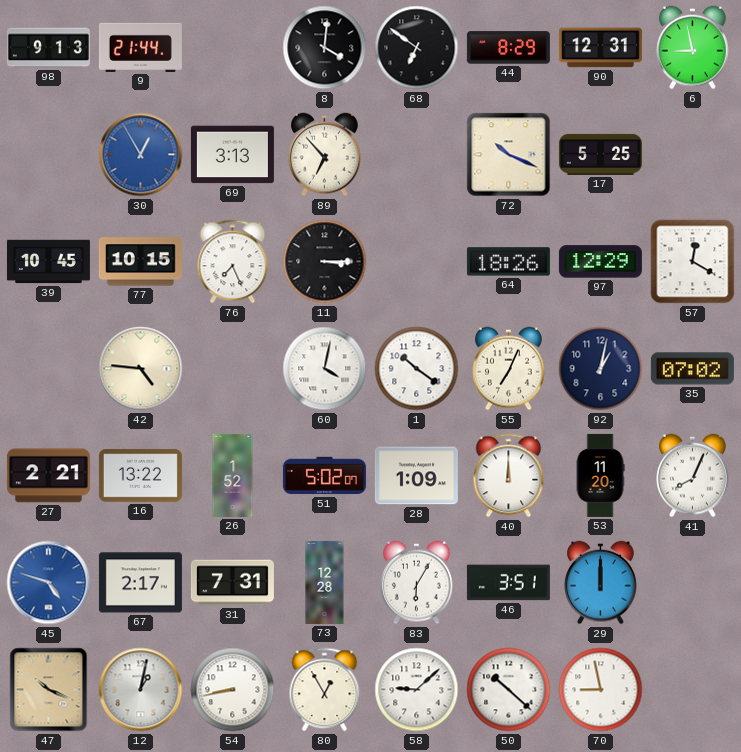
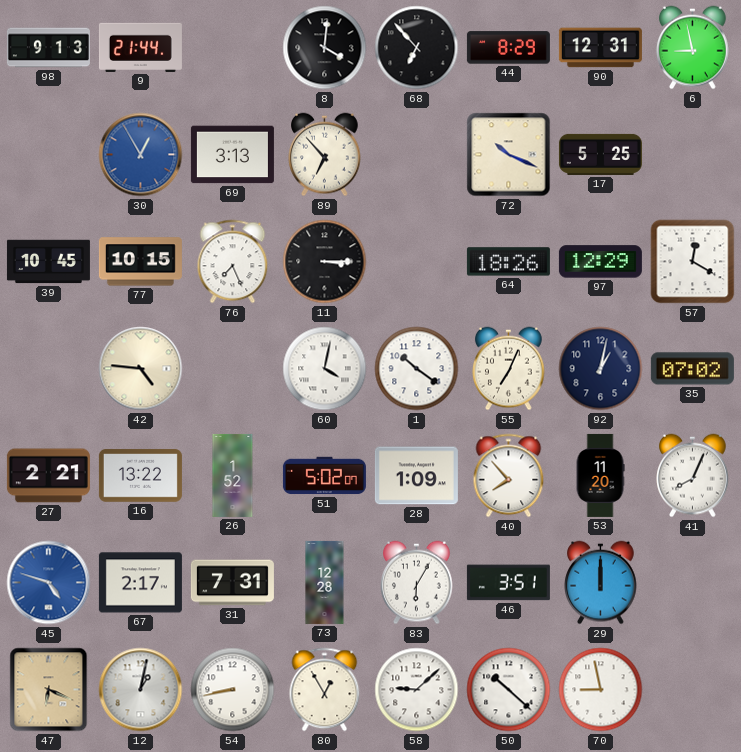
68: 6:51 -> 6:53
40: 12:00 -> 7:53
47: 10:19 -> 6:19
